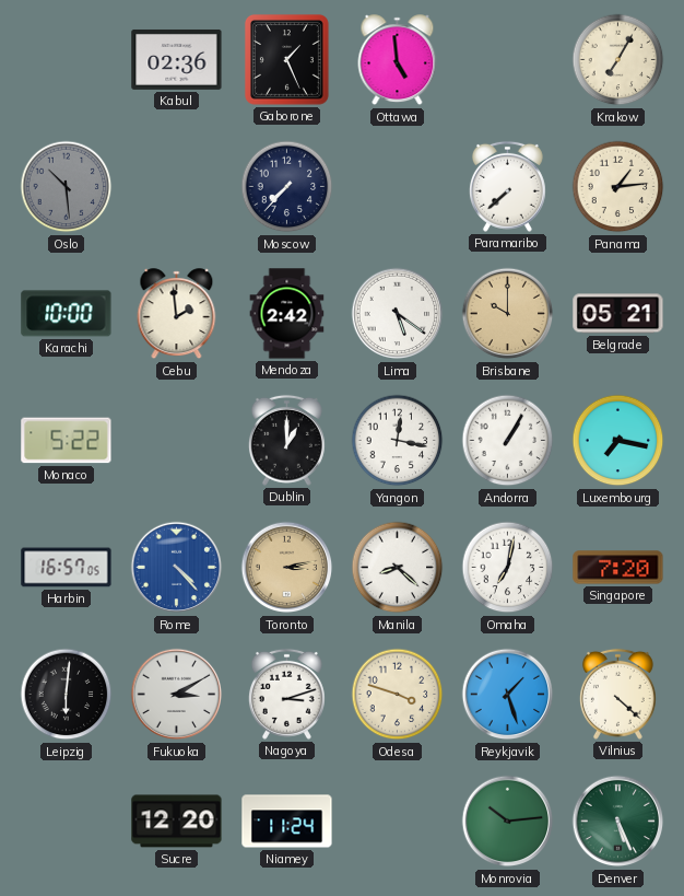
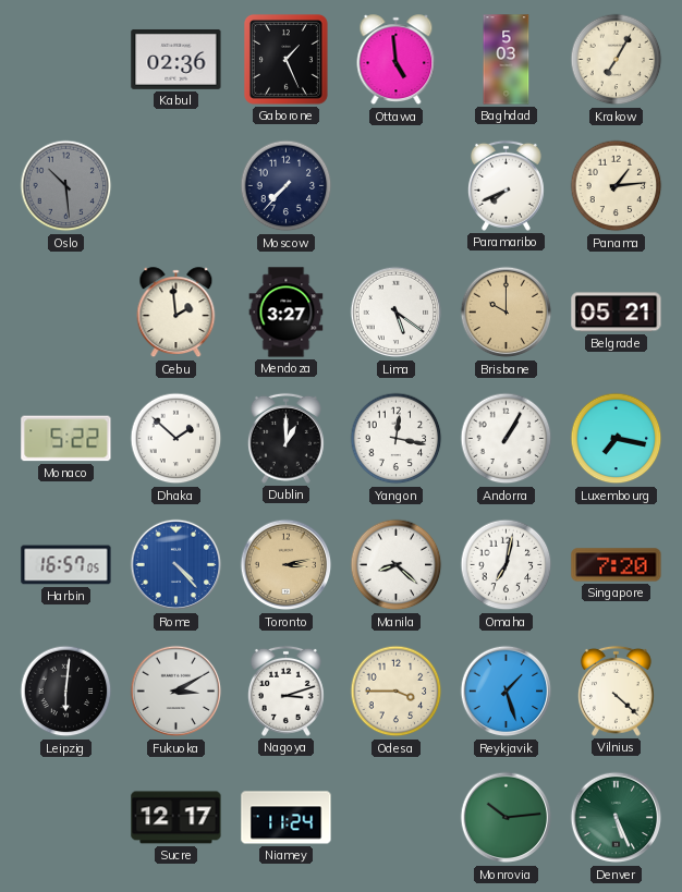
Baghdad: none -> 5:03
Paramaribo: 7:38 -> 7:41
Karachi: 10:00 -> none
Mendoza: 2:42 -> 3:27
Dhaka: none -> 1:52
Odesa: 3:48 -> 3:45
Sucre: 12:20 -> 12:17
